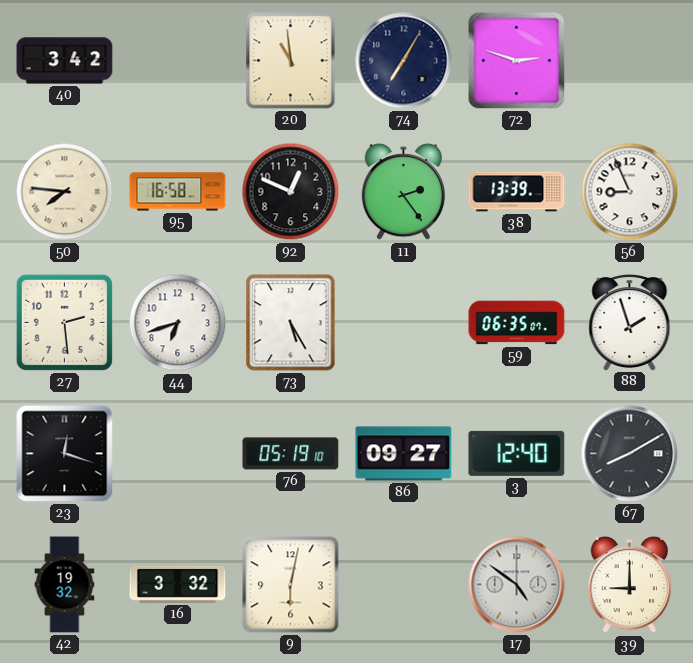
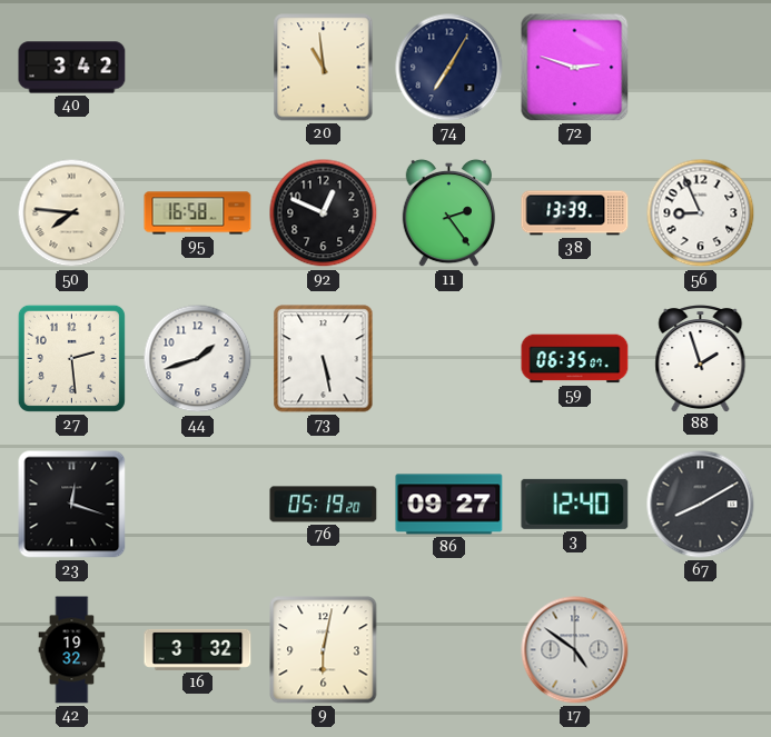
44: 6:42 -> 1:42
73: 5:25 -> 5:28
76: 05:19:10 -> 05:19:20
39: 9:00 -> none
